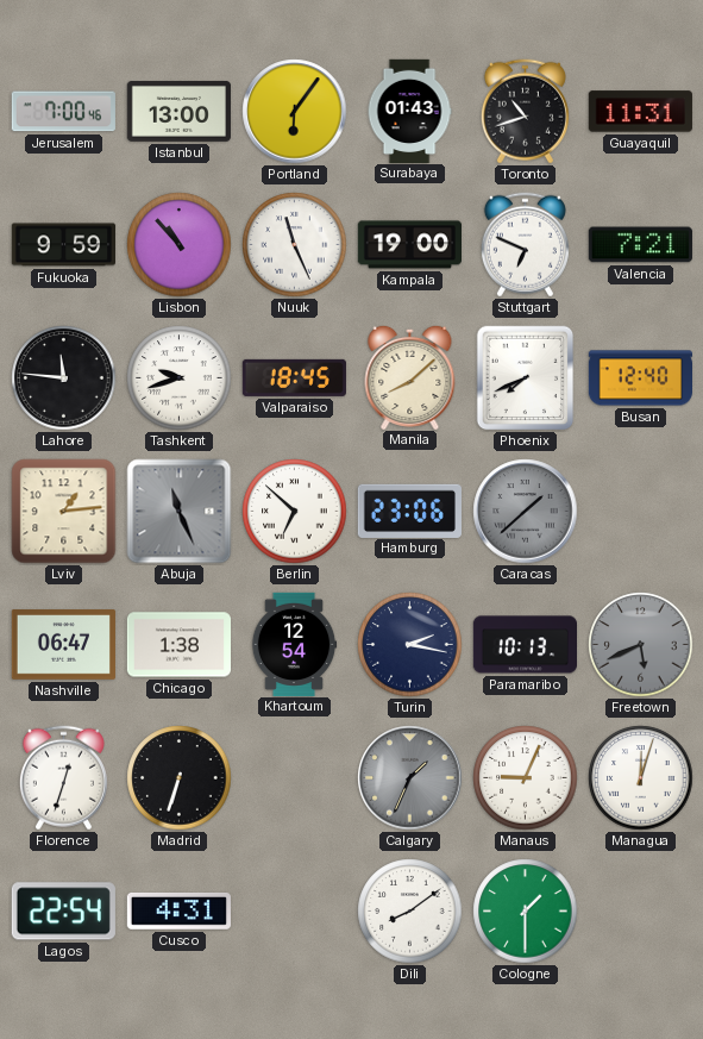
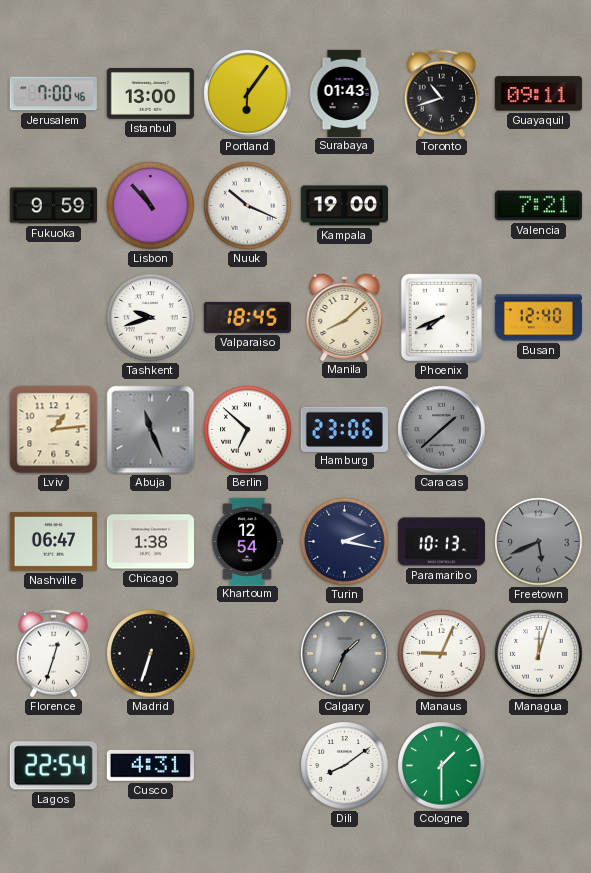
Guayaquil: 11:31 -> 09:11
Nuuk: 11:26 -> 10:19
Stuttgart: 6:49 -> none
Lahore: 11:46 -> none
